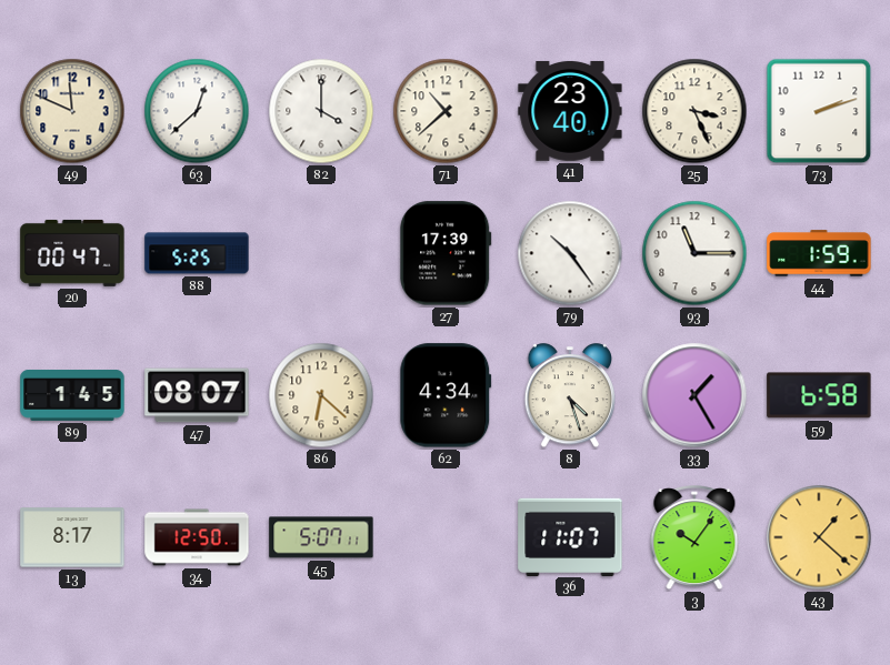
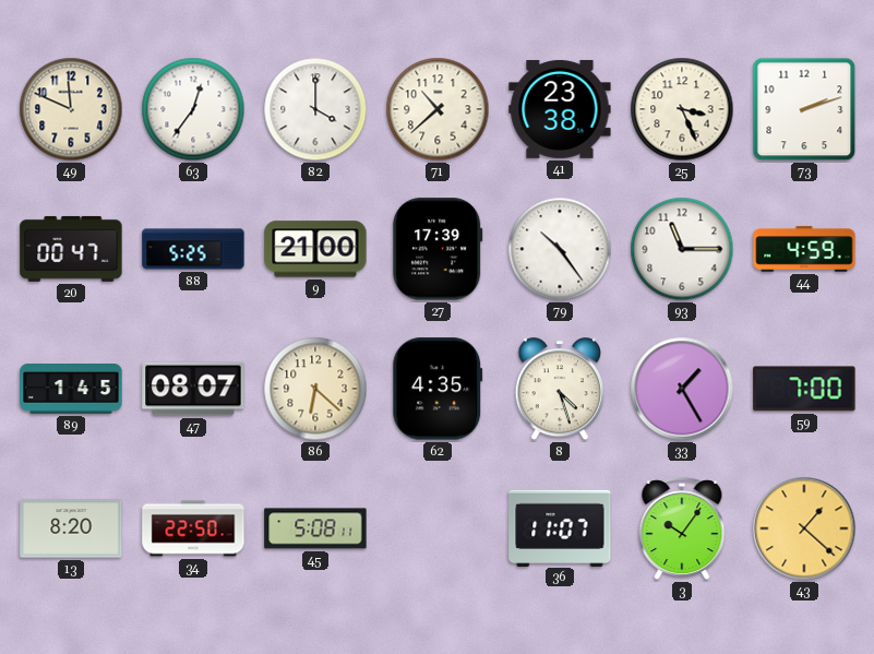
63: 12:38 -> 12:36
41: 23:40 -> 23:38
9: none -> 21:00
44: 1:59 -> 4:59
62: 4:34 -> 4:35
59: 6:58 -> 7:00
13: 8:17 -> 8:20
34: 12:50 -> 22:50
45: 5:07 -> 5:08
